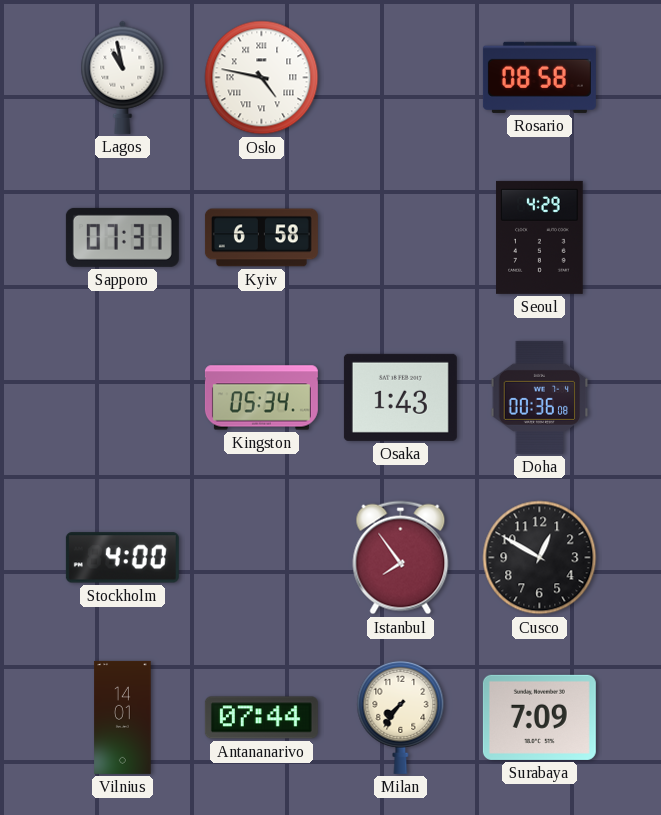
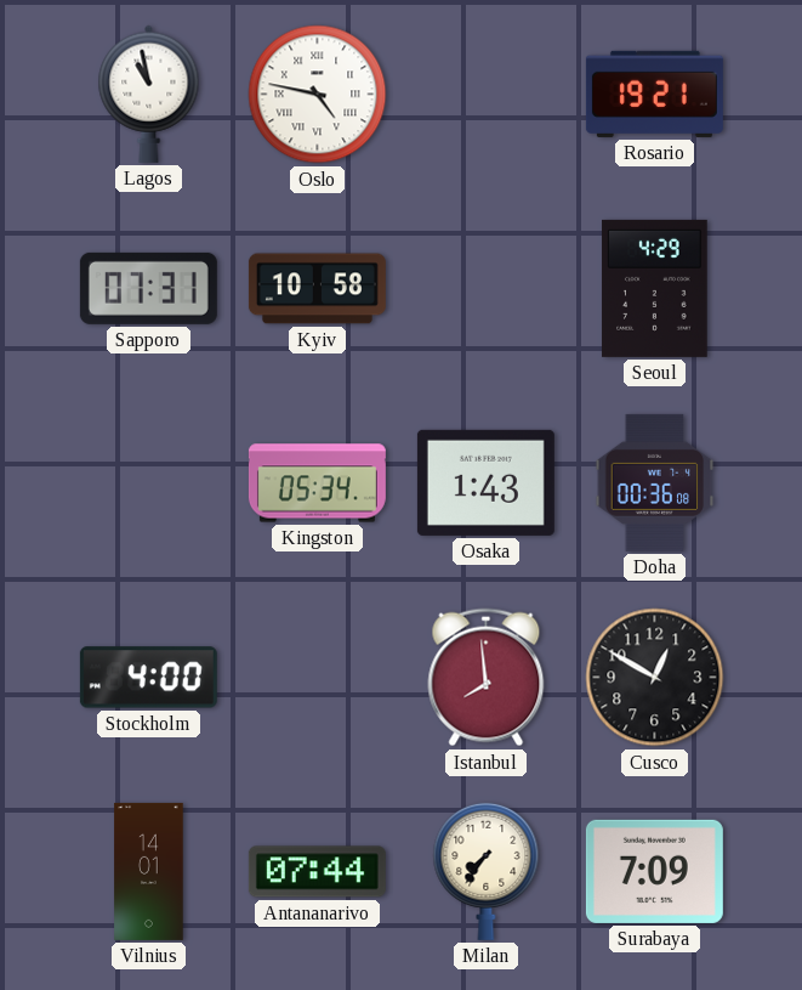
Rosario: 08:58 -> 19:21
Kyiv: 6:58 -> 10:58
Istanbul: 7:54 -> 7:59
